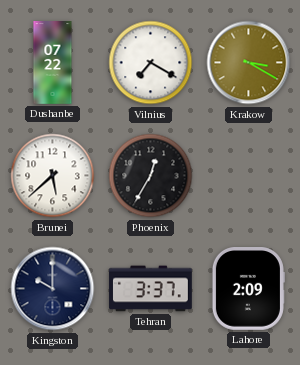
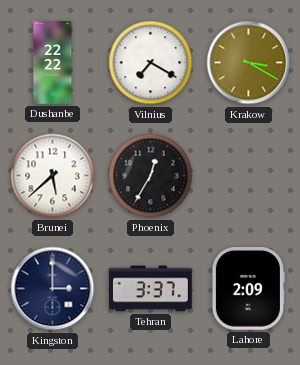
Dushanbe: 07:22 -> 22:22
Kingston: 10:00 -> 3:00
